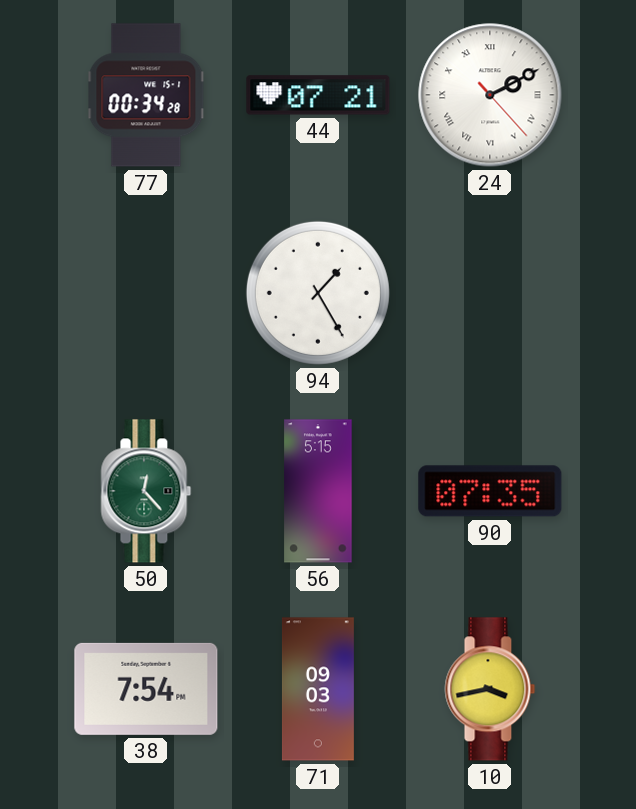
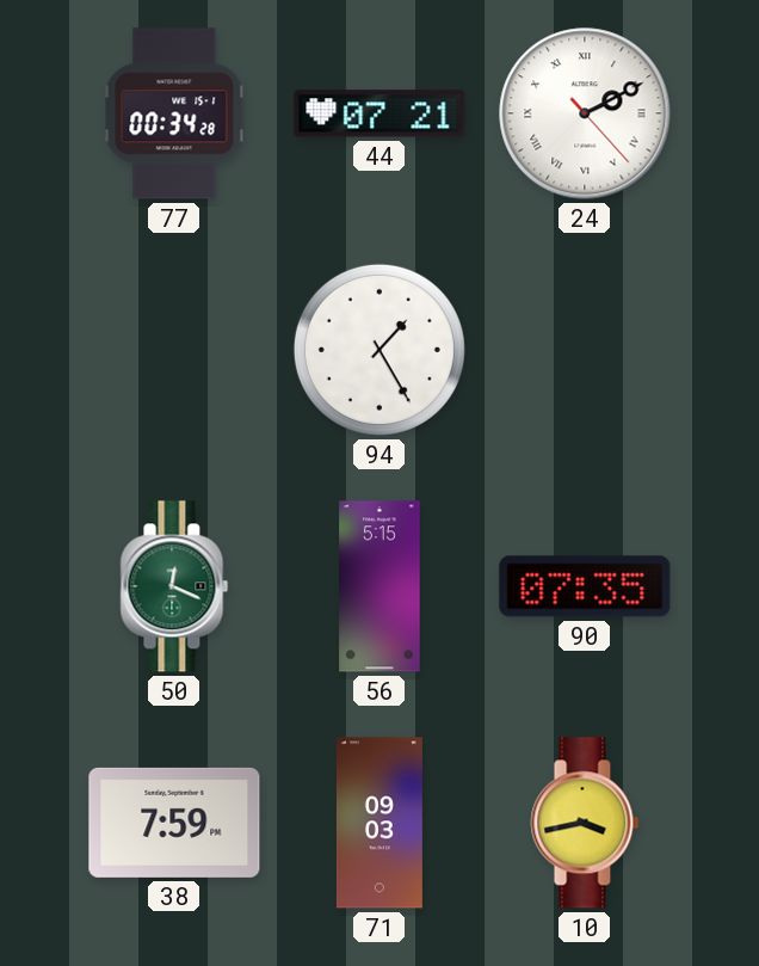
50: 12:23 -> 12:19
38: 7:54 -> 7:59
